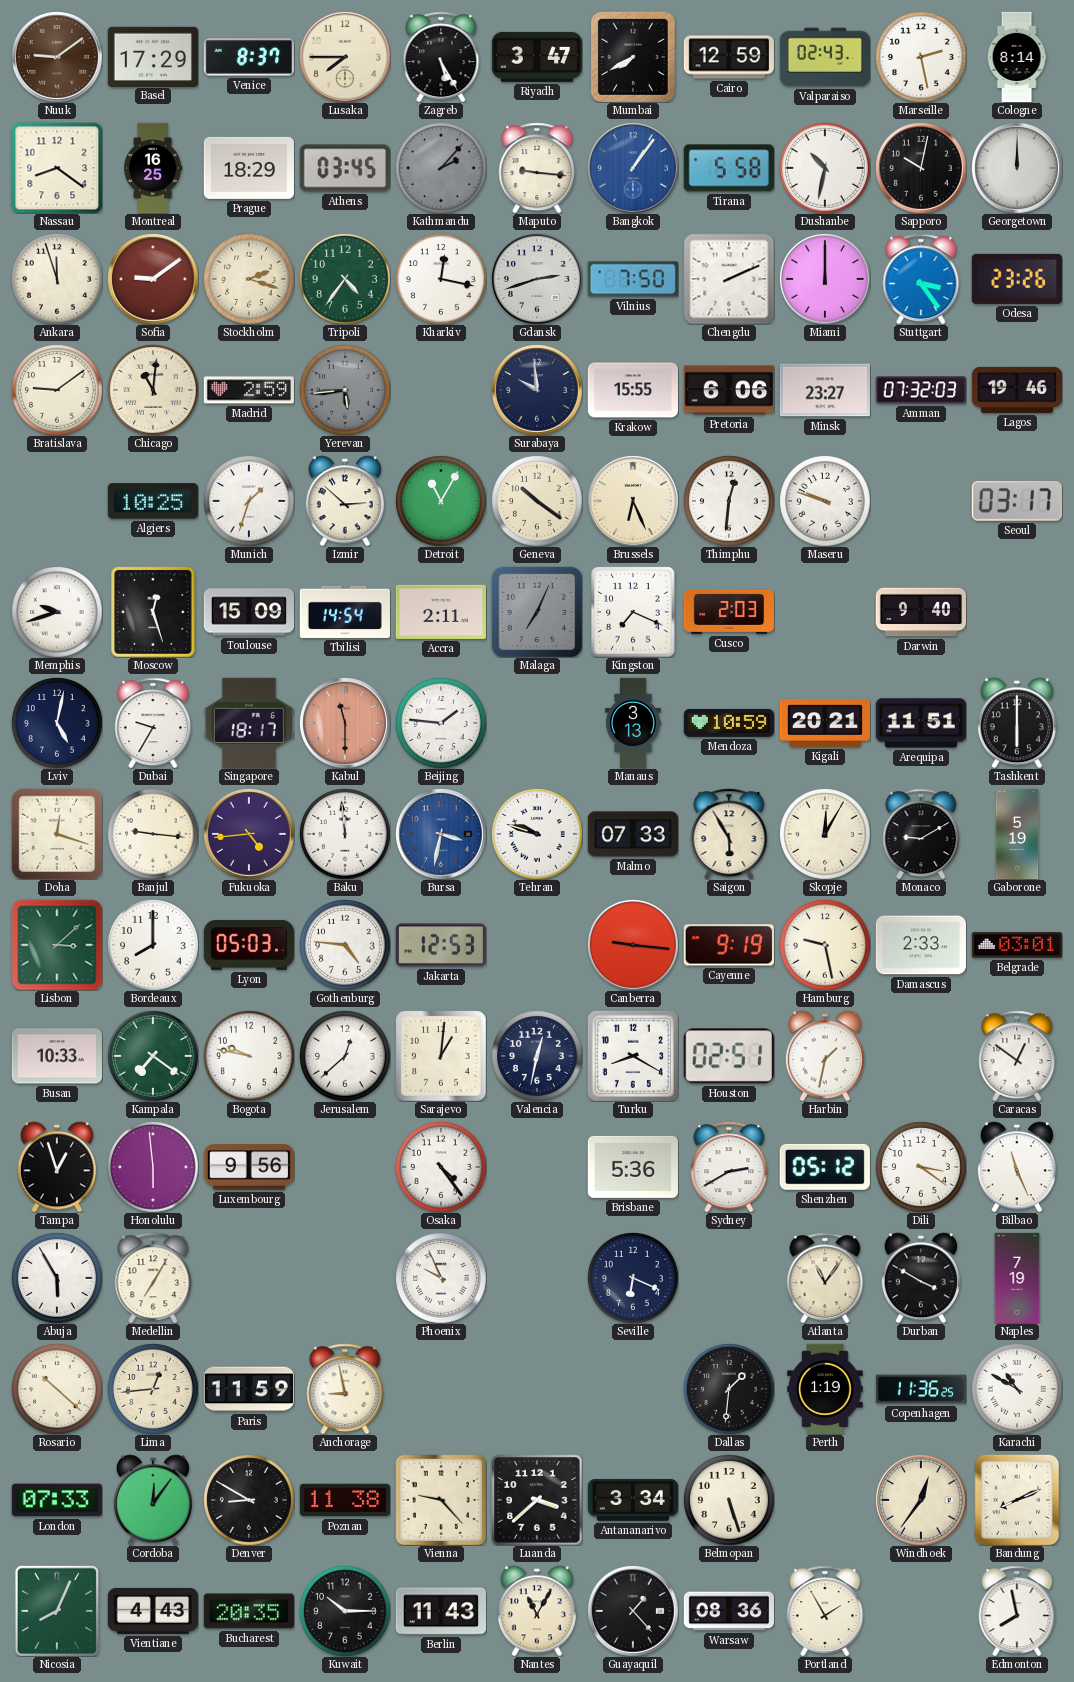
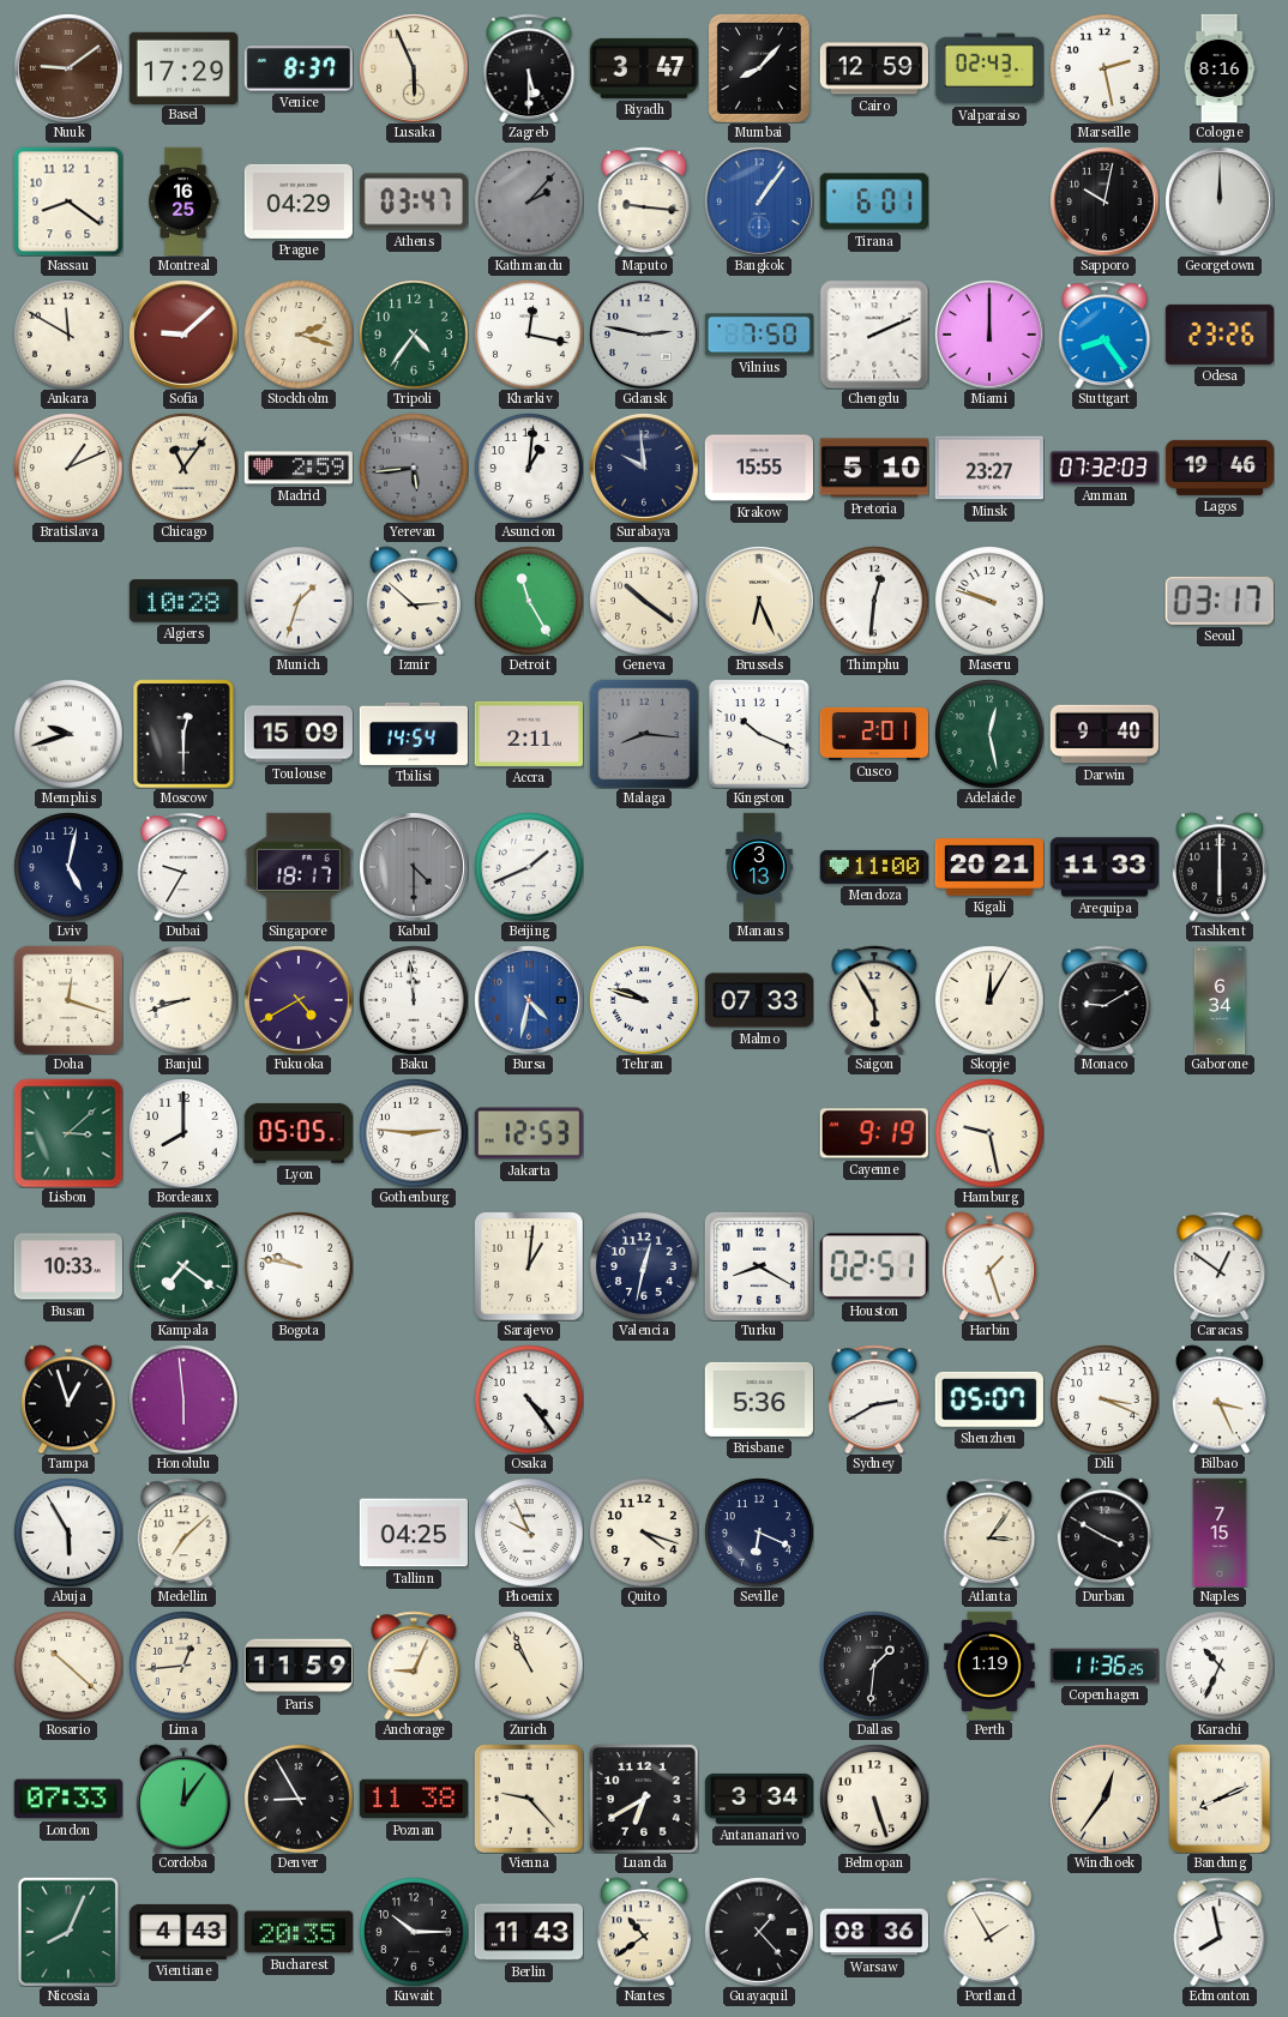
Lusaka: 7:45 -> 5:56
Zagreb: 5:25 -> 5:30
Mumbai: 7:40 -> 8:07
Cologne: 8:14 -> 8:16
Prague: 18:29 -> 04:29
Athens: 03:45 -> 03:47
Tirana: 5:58 -> 6:01
Dushanbe: 10:32 -> none
Ankara: 11:57 -> 11:50
Sofia: 9:09 -> 9:08
Gdansk: 2:42 -> 2:47
Stuttgart: 3:24 -> 8:24
Bratislava: 9:09 -> 1:11
Chicago: 11:01 -> 11:06
Asuncion: none -> 1:01
Pretoria: 6:06 -> 5:10
Algiers: 10:25 -> 10:28
Detroit: 11:05 -> 11:25
Moscow: 12:27 -> 12:30
Malaga: 7:04 -> 8:16
Kingston: 7:19 -> 10:19
Cusco: 2:03 -> 2:01
Adelaide: none -> 12:28
Kabul: 11:30 -> 4:30
Kabul dial: salmon -> grey
Beijing: 1:46 -> 1:41
Mendoza: 10:59 -> 11:00
Arequipa: 11:51 -> 11:33
Banjul: 9:16 -> 8:42
Fukuoka: 4:44 -> 4:40
Bursa: 3:32 -> 4:32
Gaborone: 5:19 -> 6:34
Lyon: 05:03 -> 05:05
Gothenburg: 4:46 -> 2:46
Canberra: 9:16 -> none
Damascus: 2:33 -> none
Belgrade: 03:01 -> none
Jerusalem: 12:38 -> none
Harbin: 1:32 -> 1:27
Luxembourg: 9:56 -> none
Shenzhen: 05:12 -> 05:07
Dili: 3:21 -> 3:19
Bilbao: 11:26 -> 3:26
Medellin: 7:05 -> 7:08
Tallinn: none -> 04:25
Quito: none -> 4:18
Atlanta: 11:06 -> 3:06
Naples: 7:19 -> 7:15
Anchorage: 8:58 -> 9:04
Zurich: none -> 10:56
Karachi: 10:50 -> 10:34
Denver: 8:50 -> 8:55
Luanda: 3:38 -> 6:40
Nantes: 11:05 -> 10:39
